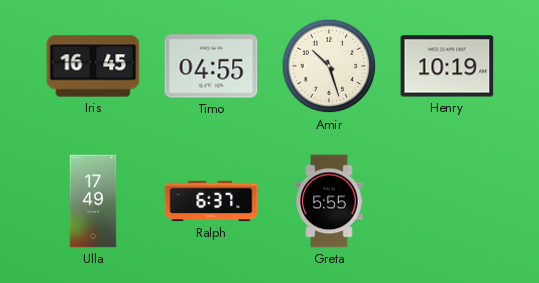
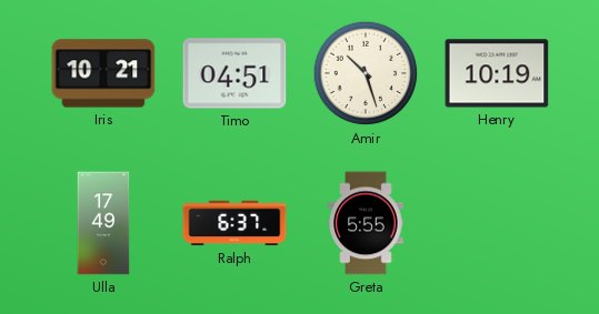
Iris: 16:45 -> 10:21
Timo: 04:55 -> 04:51
